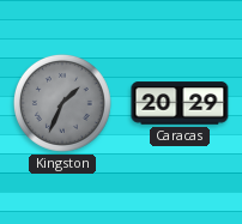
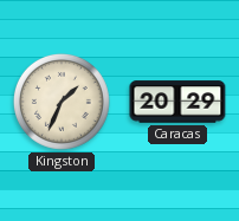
Kingston dial: grey -> cream
